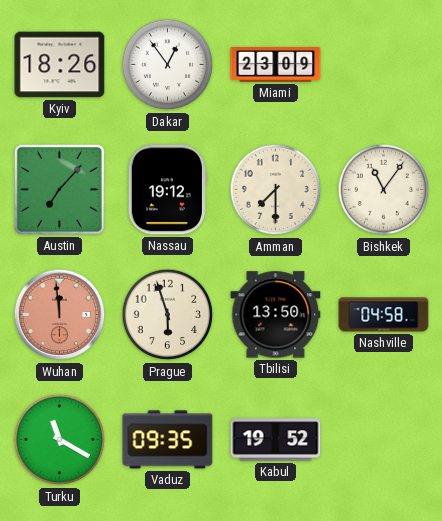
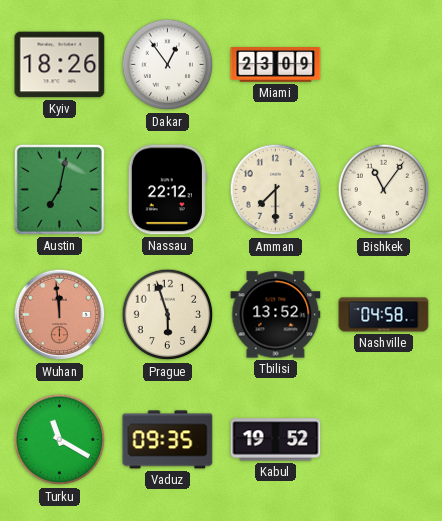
Austin: 7:07 -> 7:02
Nassau: 19:12 -> 22:12
Tbilisi: 13:50 -> 13:52
